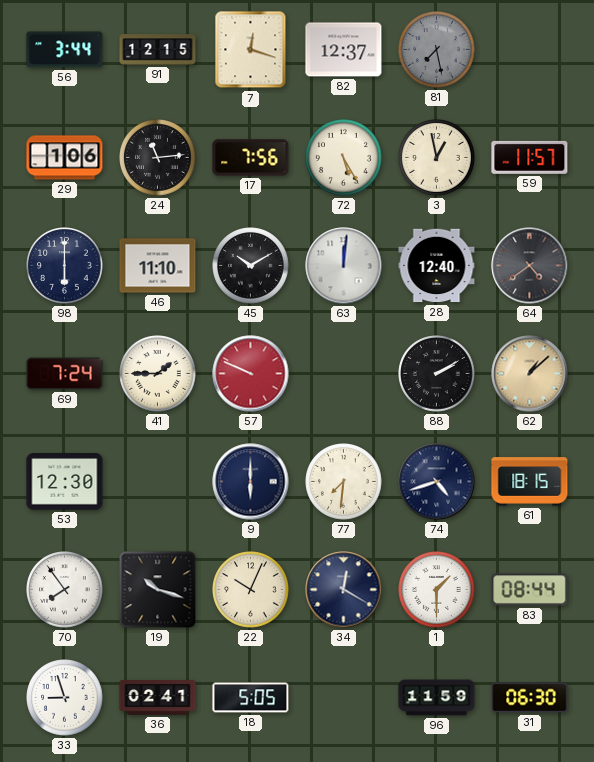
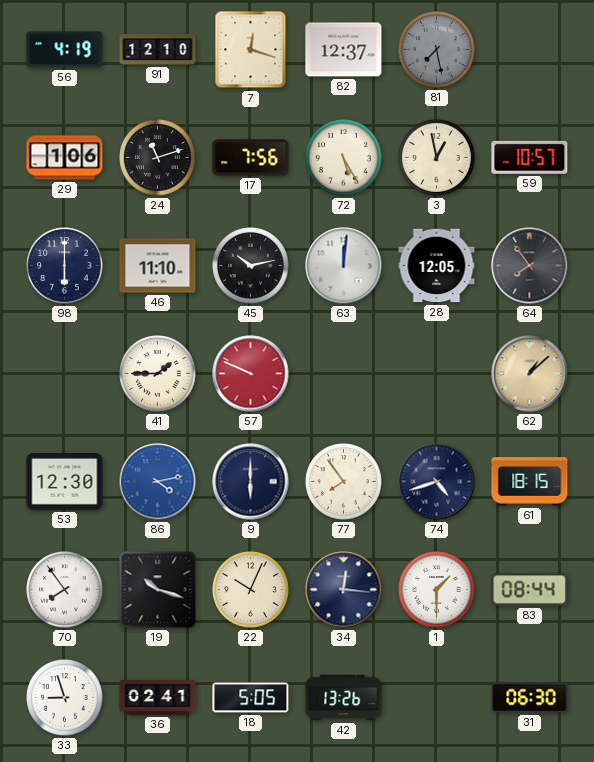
56: 3:44 -> 4:19
91: 12:15 -> 12:10
24: 11:14 -> 11:12
59: 11:57 -> 10:57
45: 10:10 -> 10:13
28: 12:40 -> 12:05
64: 4:39 -> 7:54
69: 7:24 -> none
88: 2:10 -> none
86: none -> 4:13
77: 7:31 -> 7:54
34: 12:20 -> 12:16
42: none -> 13:26
96: 11:59 -> none
